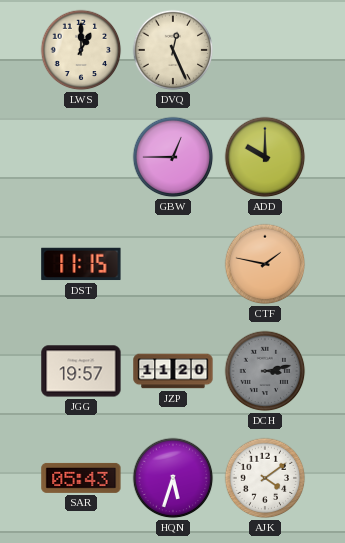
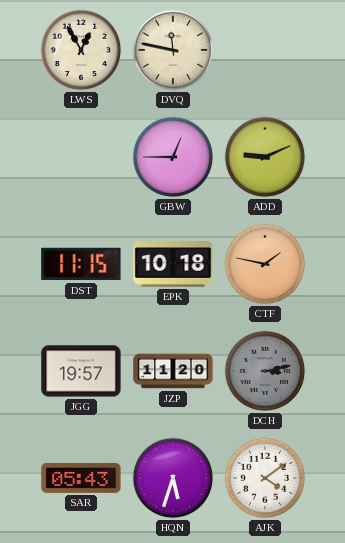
LWS: 1:00 -> 12:55
DVQ: 12:26 -> 11:47
ADD: 10:00 -> 9:11
EPK: none -> 10:18
